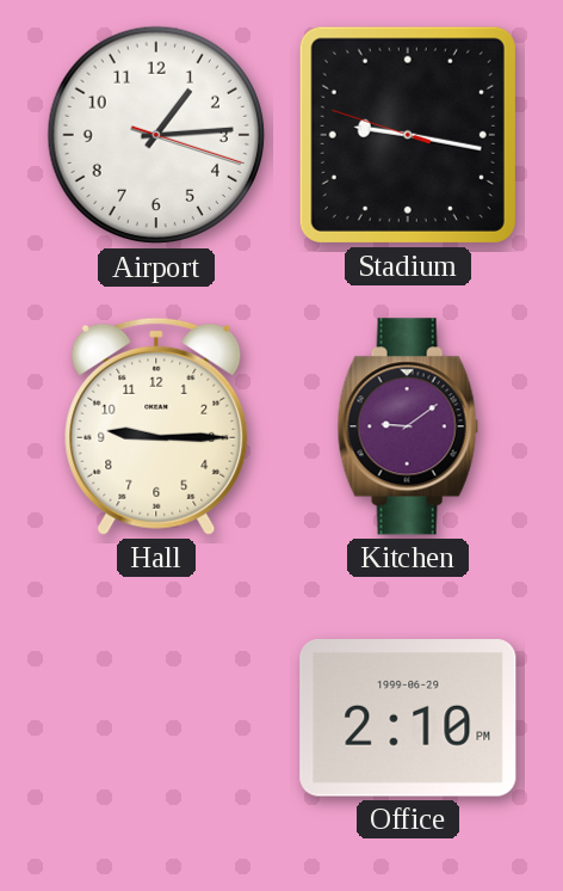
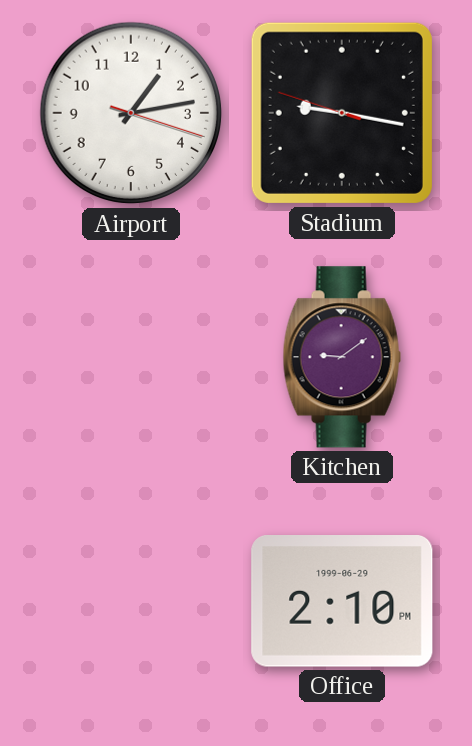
Airport: 1:14 -> 1:13
Hall: 9:15 -> none
